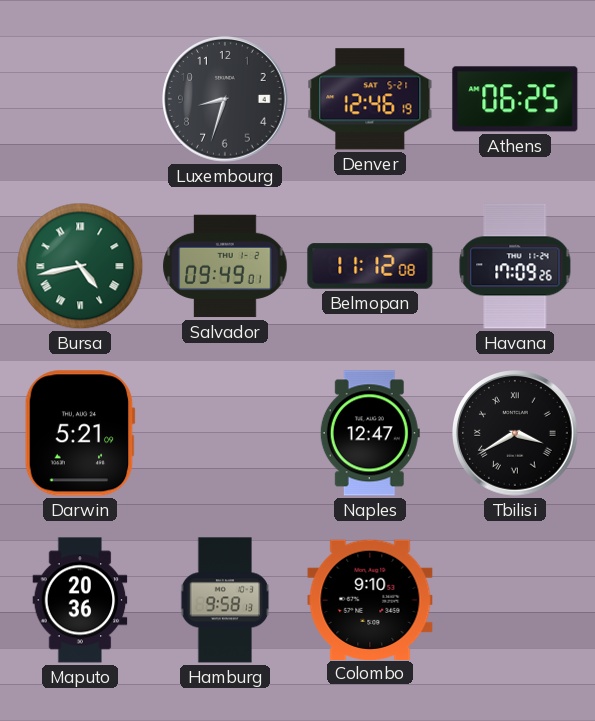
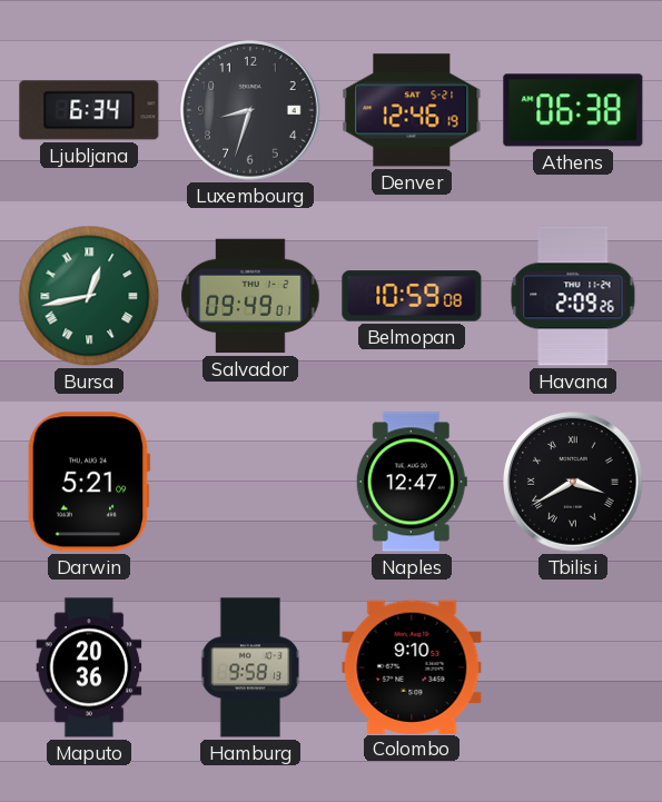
Ljubljana: none -> 6:34
Athens: 06:25 -> 06:38
Bursa: 4:43 -> 12:43
Belmopan: 11:12 -> 10:59
Havana: 17:09 -> 2:09
